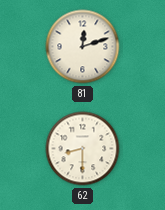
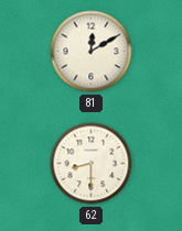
81: 12:12 -> 12:10
